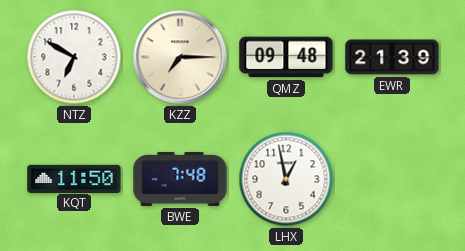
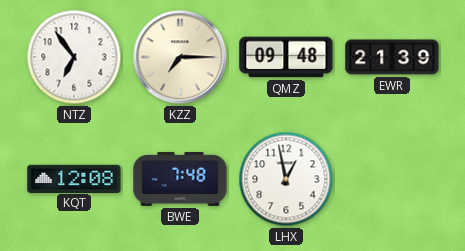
NTZ: 6:50 -> 6:54
KQT: 11:50 -> 12:08
